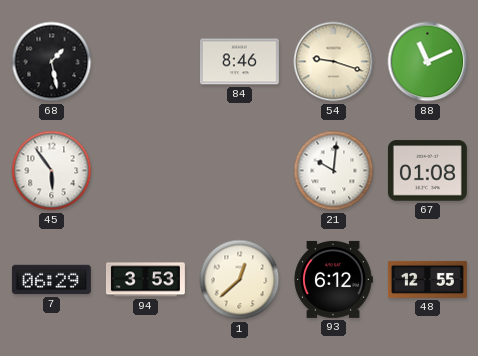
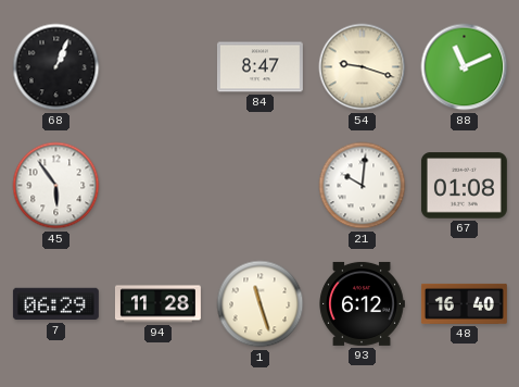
68: 1:28 -> 1:04
84: 8:46 -> 8:47
94: 3:53 -> 11:28
1: 12:38 -> 11:27
48: 12:55 -> 16:40
